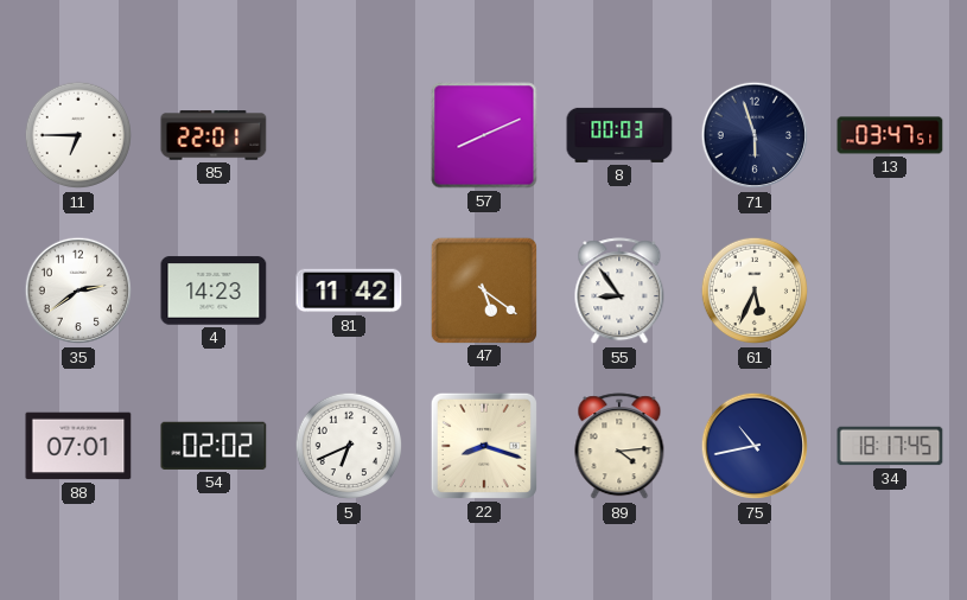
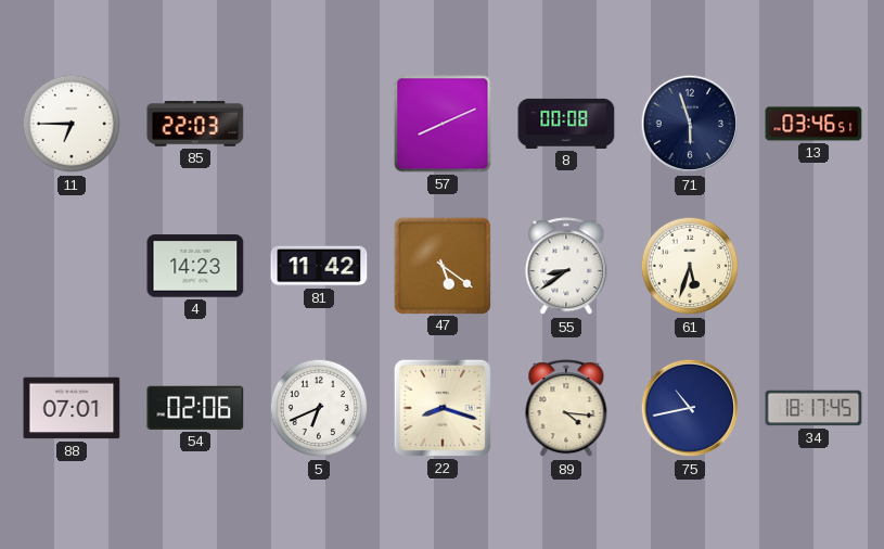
85: 22:01 -> 22:03
8: 00:03 -> 00:08
13: 03:47 -> 03:46
35: 2:39 -> none
55: 8:54 -> 8:39
61: 5:34 -> 5:33
54: 02:02 -> 02:06
89: 4:14 -> 4:16
